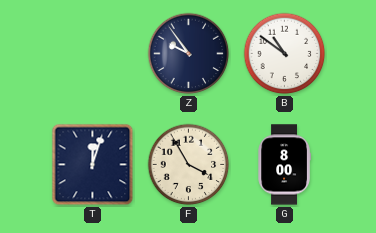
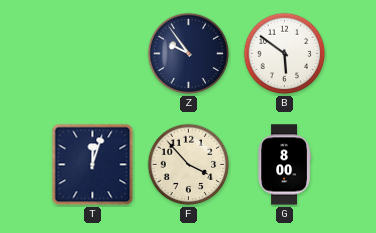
B: 10:51 -> 5:51
F: 3:55 -> 3:53
